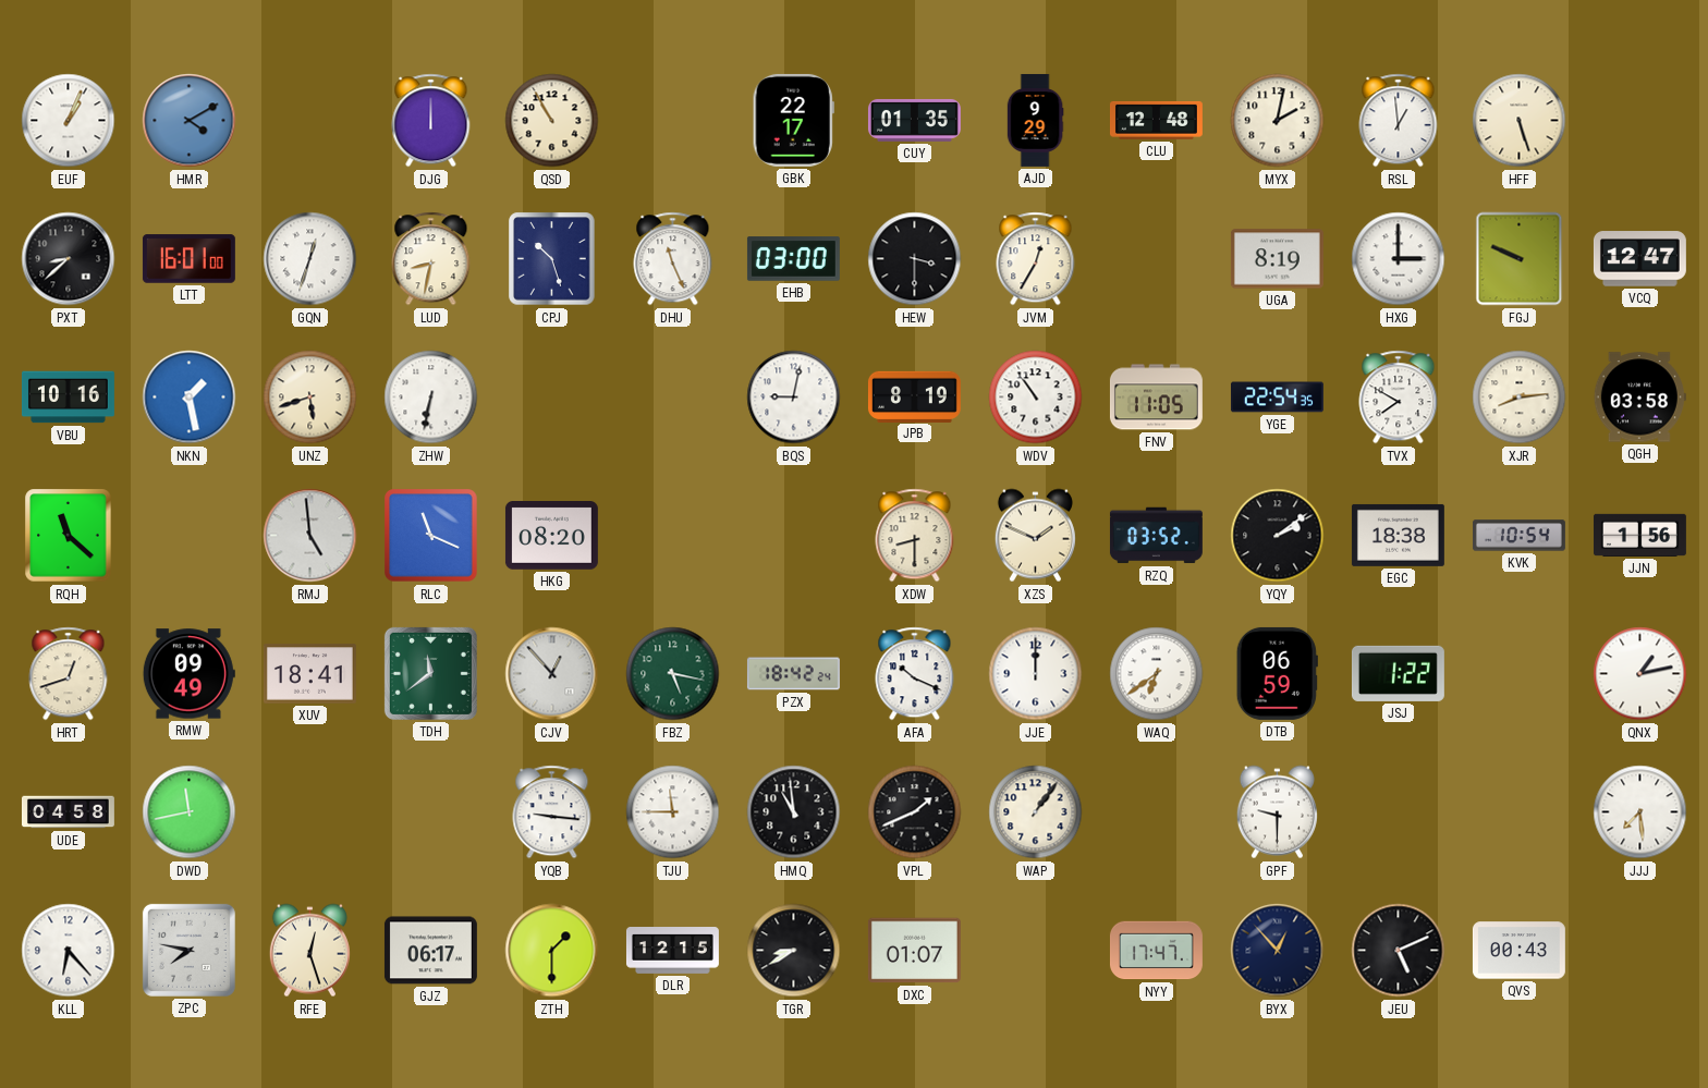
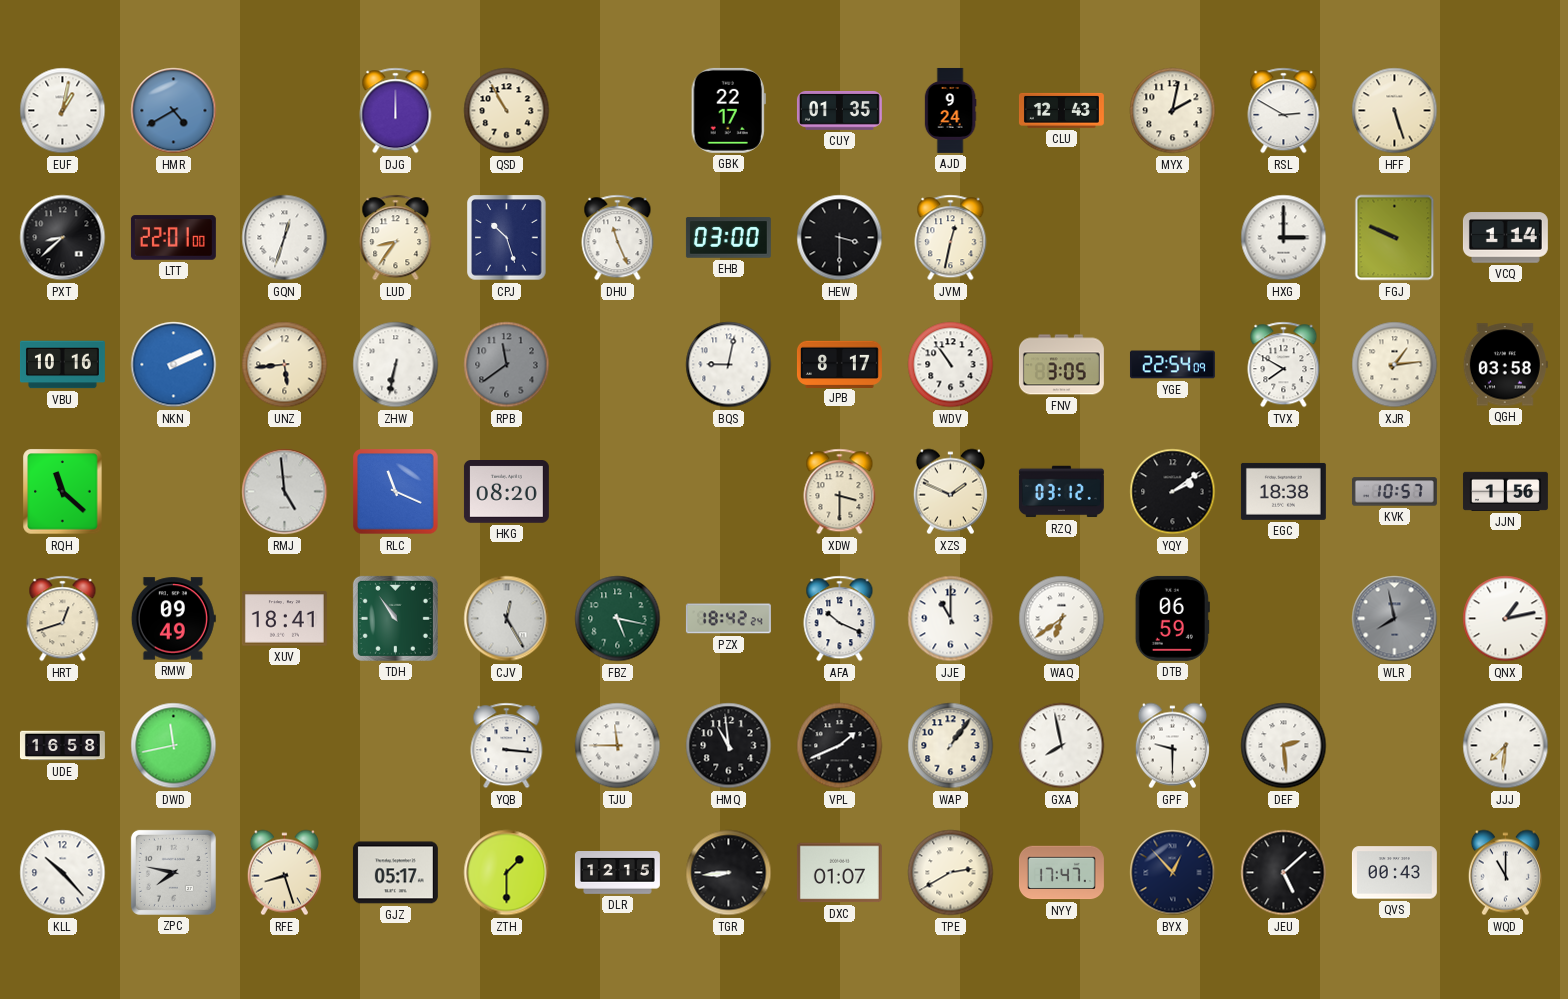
EUF: 1:04 -> 1:02
HMR: 4:10 -> 4:40
AJD: 9:29 -> 9:24
CLU: 12:48 -> 12:43
RSL: 12:59 -> 2:50
LTT: 16:01 -> 22:01
LUD: 8:32 -> 8:36
JVM: 12:35 -> 12:32
UGA: 8:19 -> none
VCQ: 12:47 -> 1:14
NKN: 1:28 -> 2:11
UNZ: 5:42 -> 5:44
RPB: none -> 11:39
JPB: 8:19 -> 8:17
FNV: 11:05 -> 3:05
YGE: 22:54:35 -> 22:54:09
XJR: 8:14 -> 1:14
XDW: 8:30 -> 3:30
RZQ: 03:52 -> 03:12
KVK: 10:54 -> 10:57
TDH: 11:39 -> 10:54
CJV: 12:53 -> 12:25
JJE: 12:00 -> 11:00
JSJ: 1:22 -> none
WLR: none -> 7:58
UDE: 04:58 -> 16:58
YQB: 9:16 -> 3:16
GXA: none -> 7:58
DEF: none -> 2:29
JJJ: 7:29 -> 7:31
KLL: 6:23 -> 10:23
RFE: 12:27 -> 8:27
GJZ: 06:17 -> 05:17
TGR: 8:40 -> 8:44
TPE: none -> 2:40
JEU: 5:11 -> 5:08
WQD: none -> 11:00
